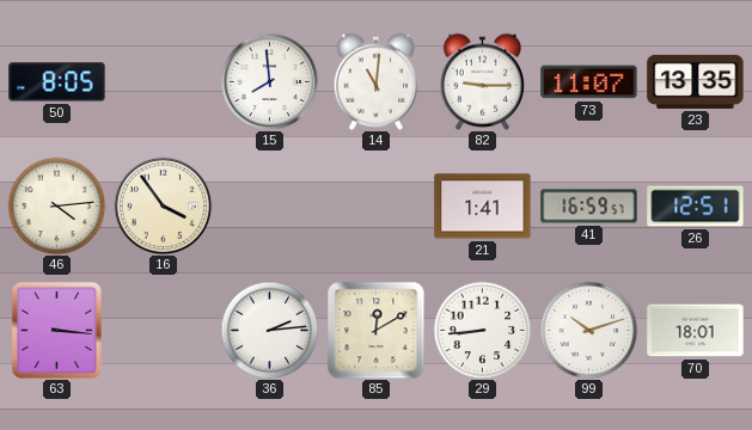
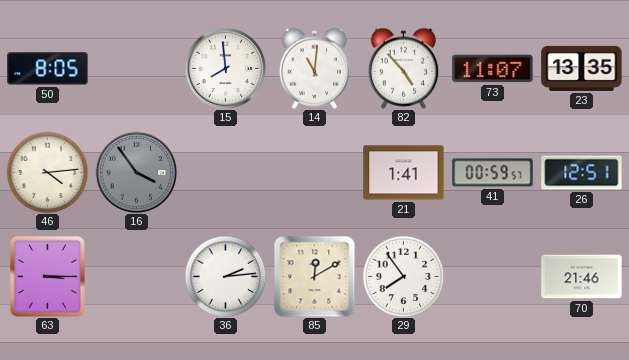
82: 9:15 -> 4:53
16 dial: cream -> grey
41: 16:59 -> 00:59
63: 3:16 -> 3:15
29: 8:44 -> 7:54
99: 10:12 -> none
70: 18:01 -> 21:46
